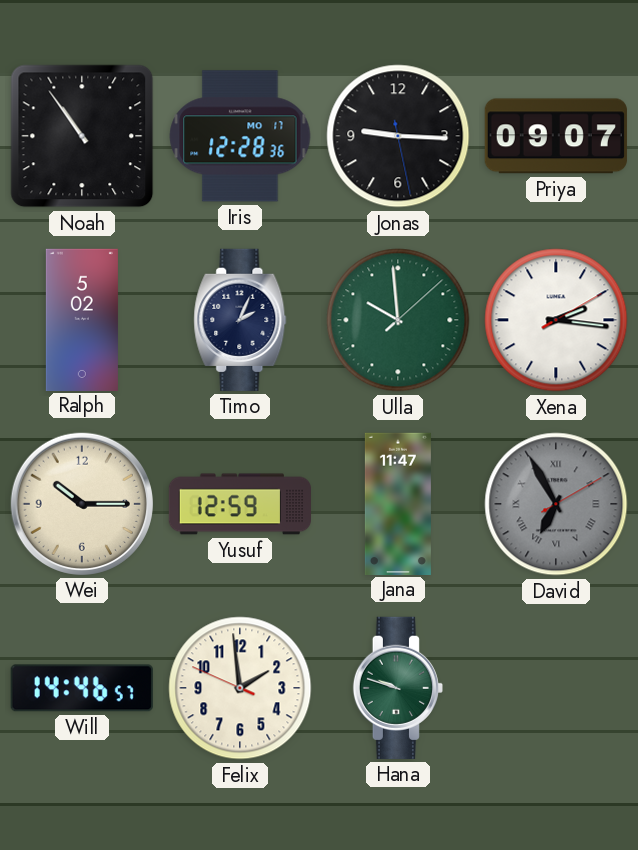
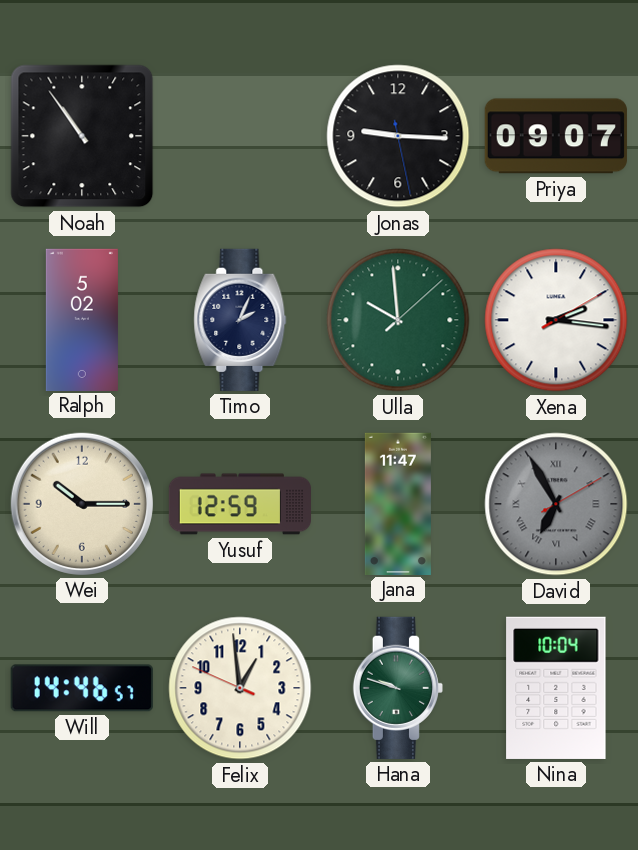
Iris: 12:28 -> none
Felix: 1:58 -> 12:58
Nina: none -> 10:04
